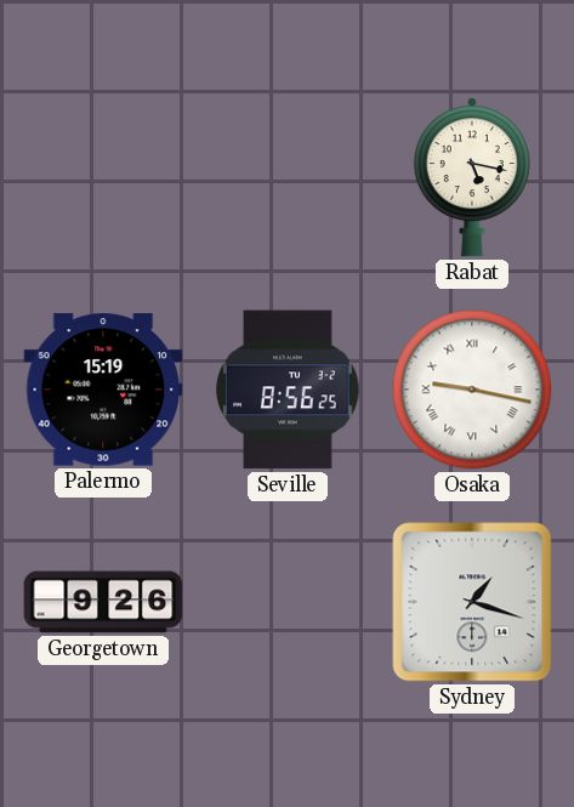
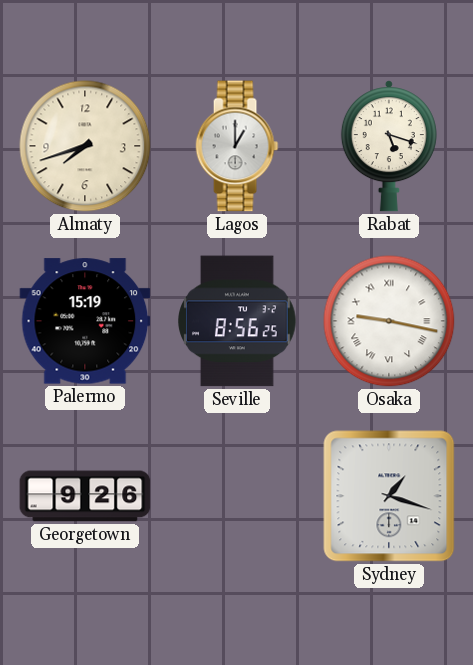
Almaty: none -> 7:42
Lagos: none -> 1:00
Rabat: 5:17 -> 5:18
